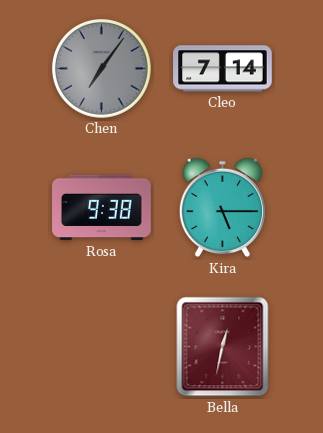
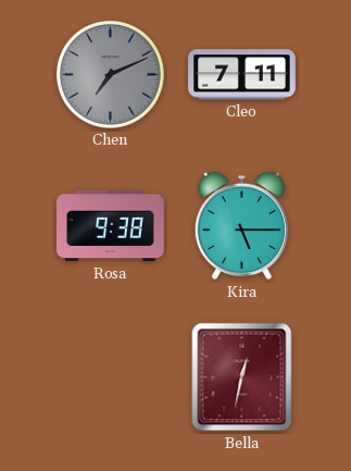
Chen: 7:06 -> 7:11
Cleo: 7:14 -> 7:11
